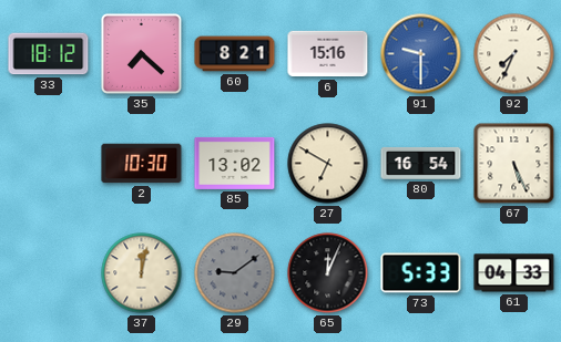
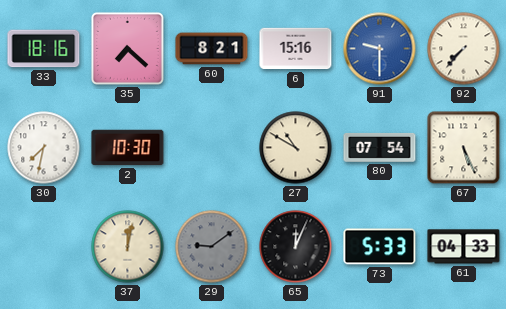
33: 18:12 -> 18:16
92: 7:34 -> 7:37
30: none -> 7:32
85: 13:02 -> none
27: 6:50 -> 10:50
80: 16:54 -> 07:54
